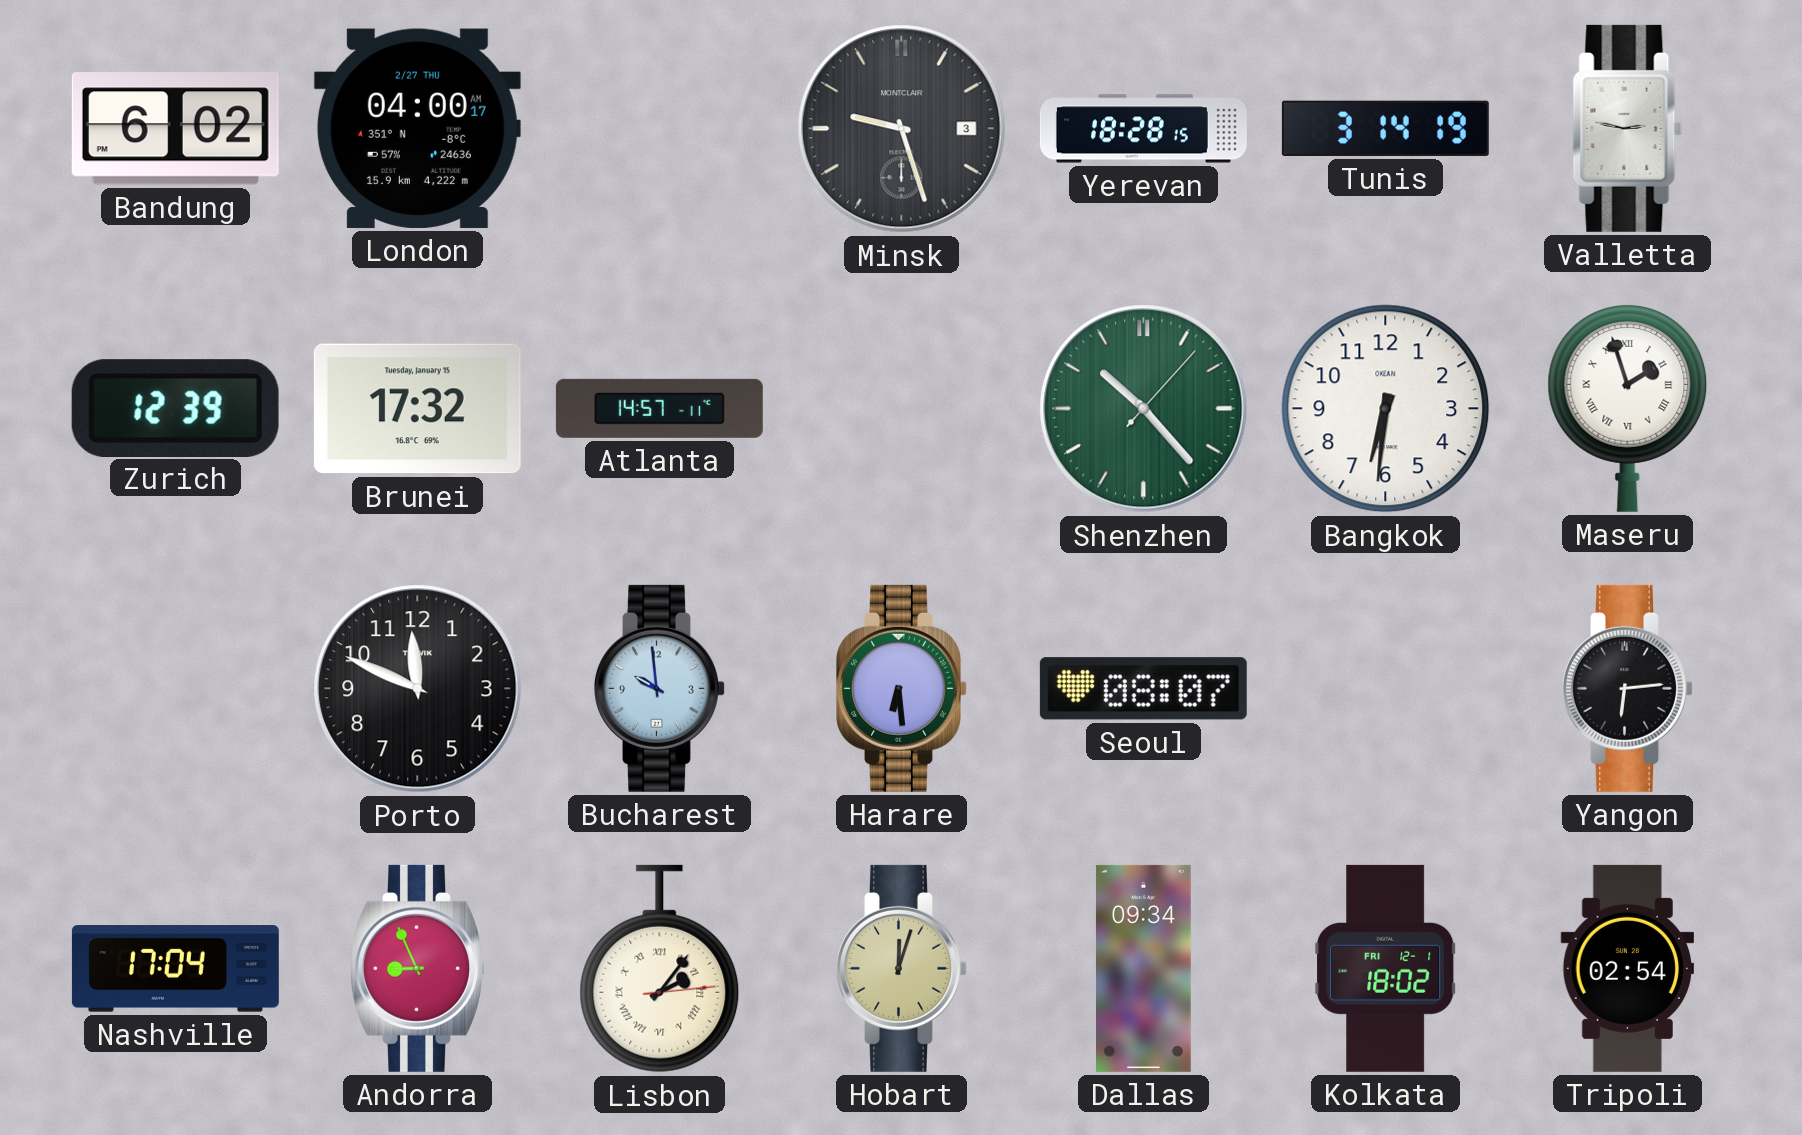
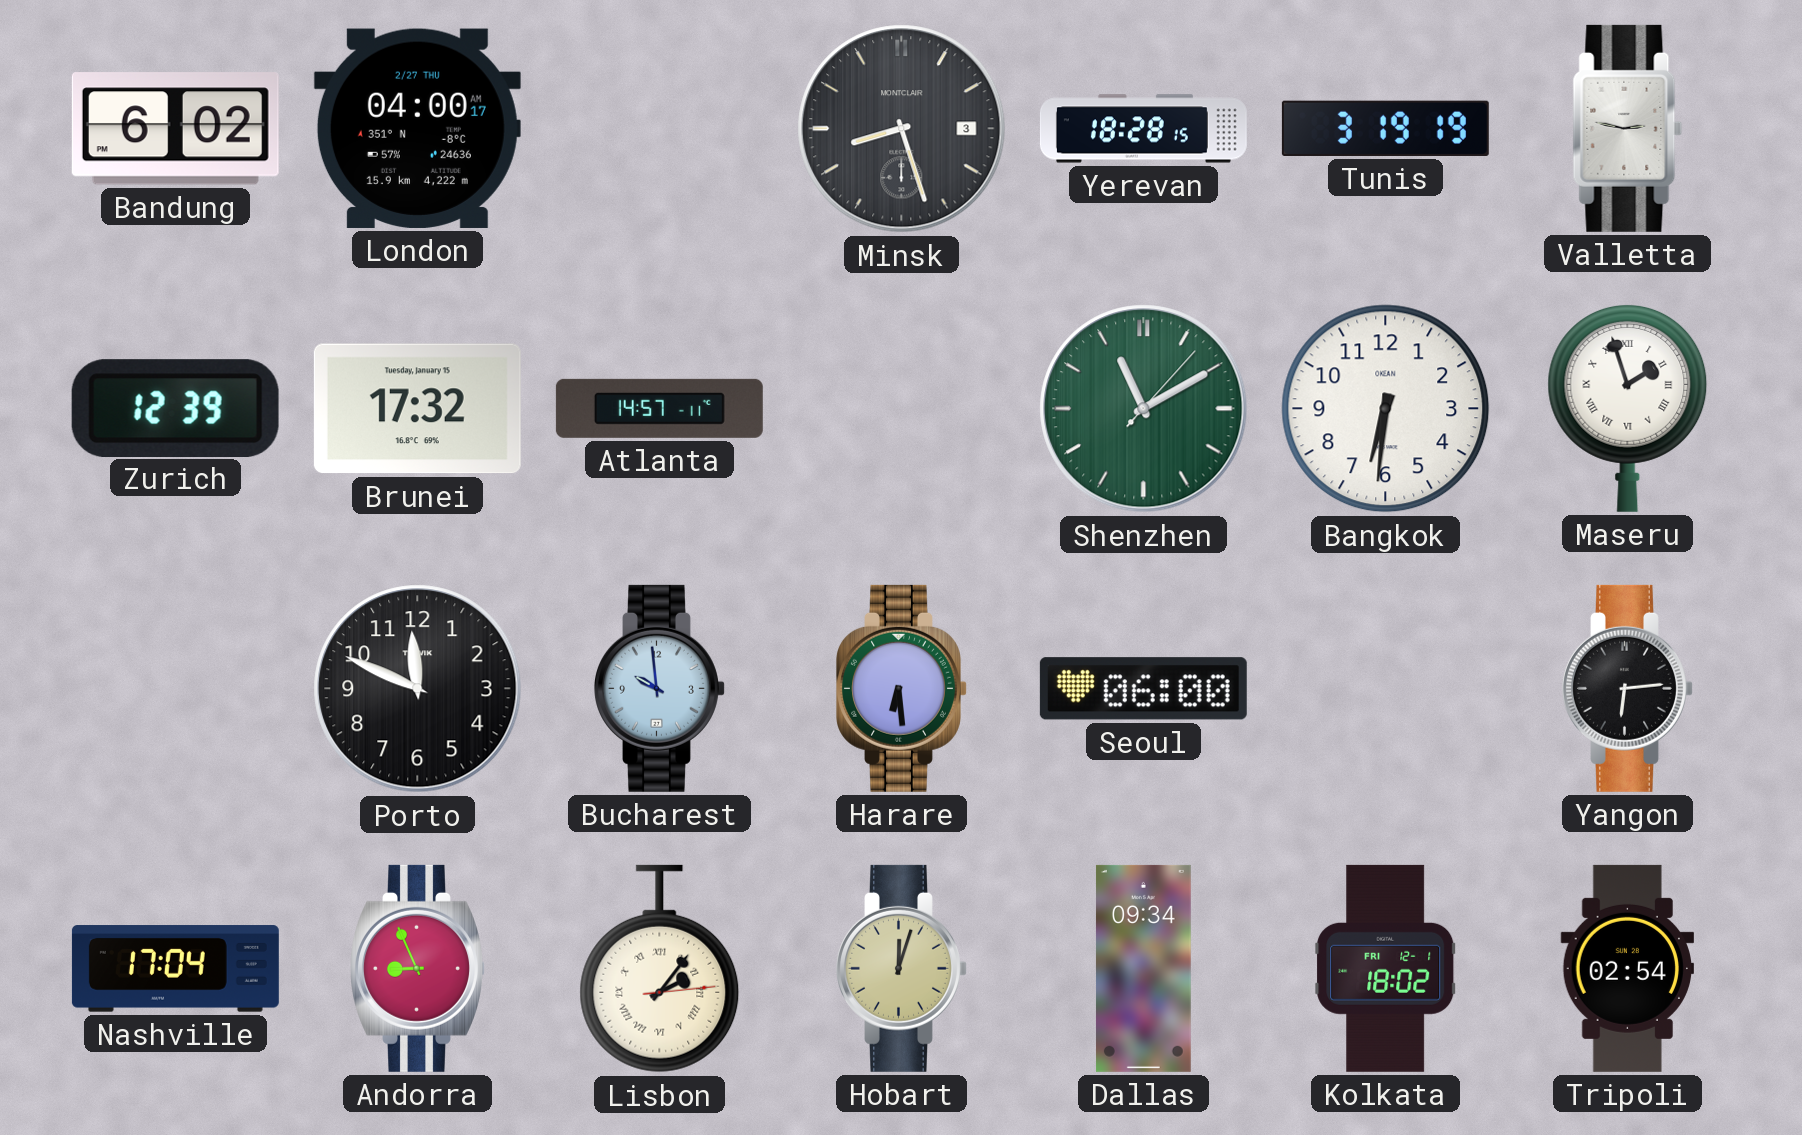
Minsk: 9:27 -> 8:27
Tunis: 3:14 -> 3:19
Shenzhen: 10:23 -> 11:10
Seoul: 08:07 -> 06:00
